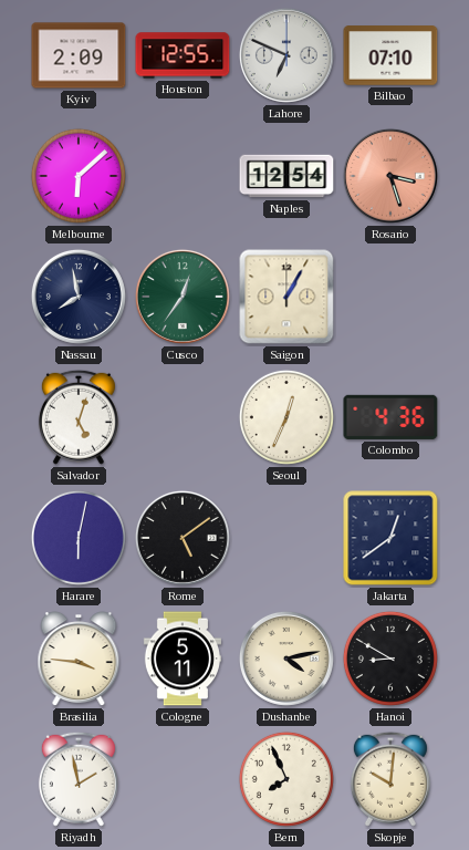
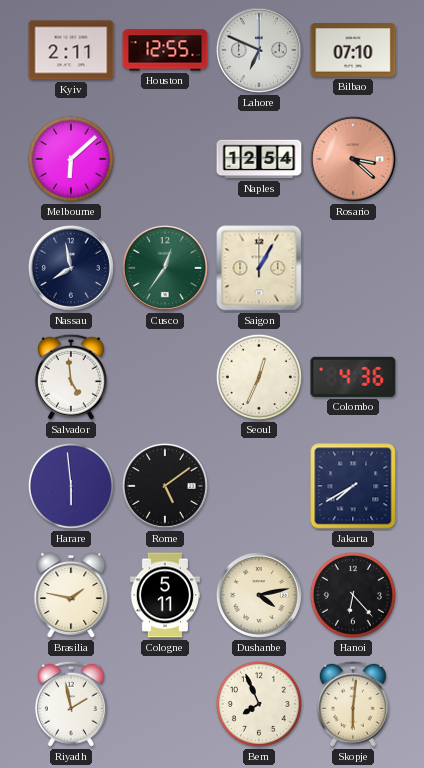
Kyiv: 2:09 -> 2:11
Rosario: 3:27 -> 3:22
Salvador: 5:03 -> 4:59
Harare: 6:02 -> 5:59
Jakarta: 12:39 -> 7:40
Brasilia: 3:46 -> 1:47
Hanoi: 8:50 -> 6:23
Skopje: 10:01 -> 6:01
